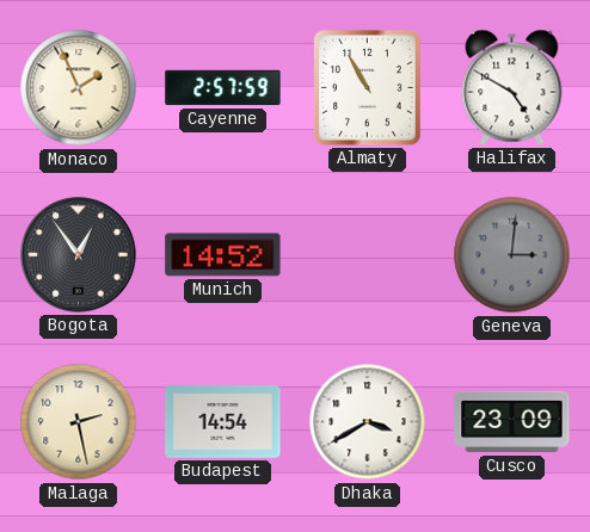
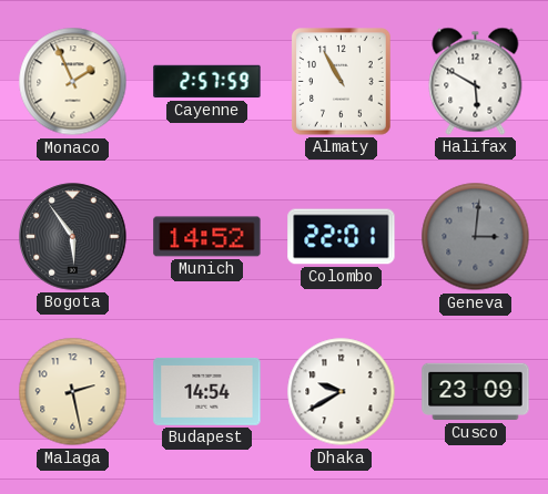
Halifax: 4:50 -> 5:50
Bogota: 12:54 -> 5:54
Colombo: none -> 22:01
Dhaka: 3:40 -> 9:40
